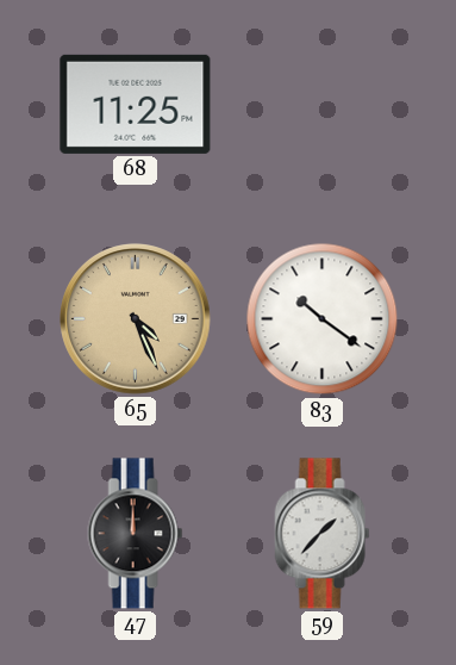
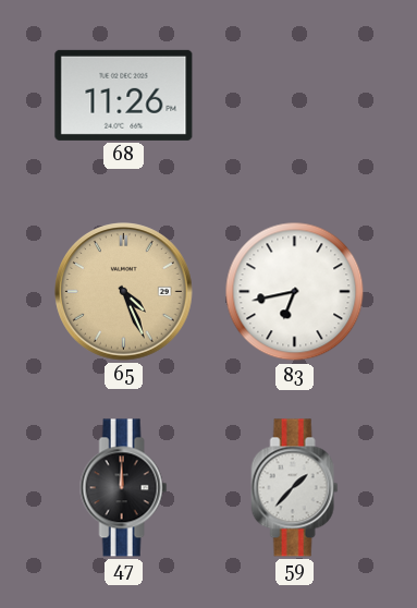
68: 11:25 -> 11:26
83: 10:21 -> 6:43
